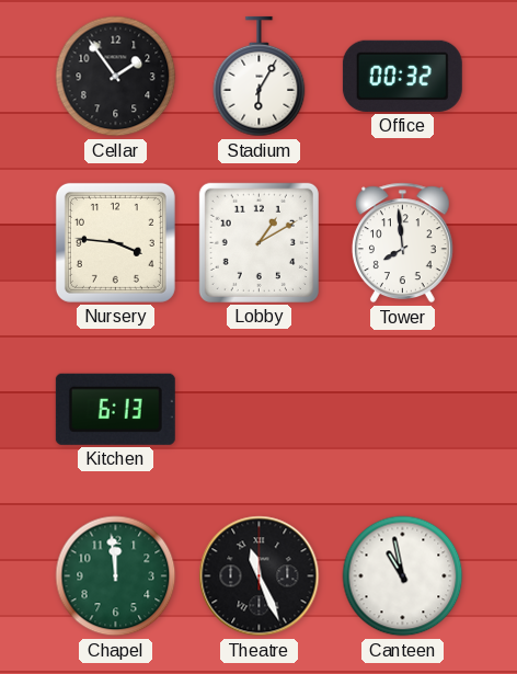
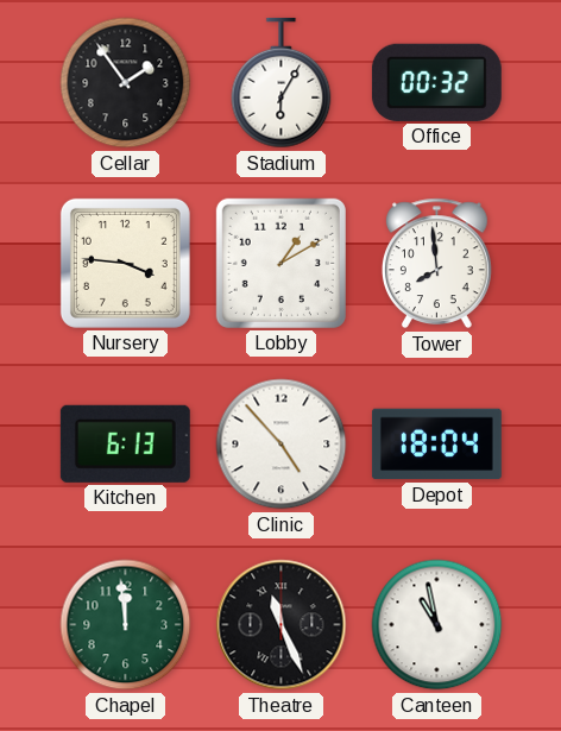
Clinic: none -> 4:53
Depot: none -> 18:04
